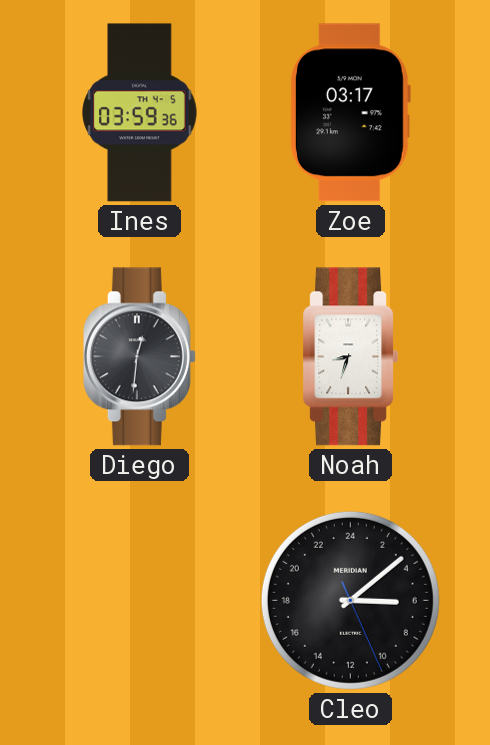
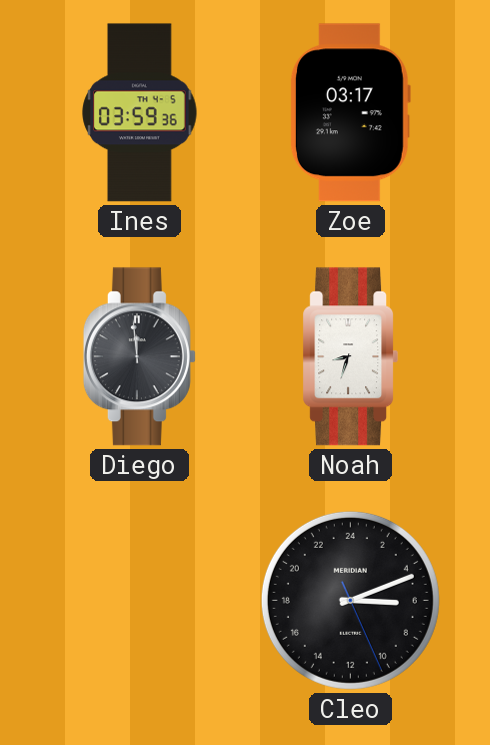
Diego: 12:31 -> 11:59
Cleo: 6:08 -> 6:11
